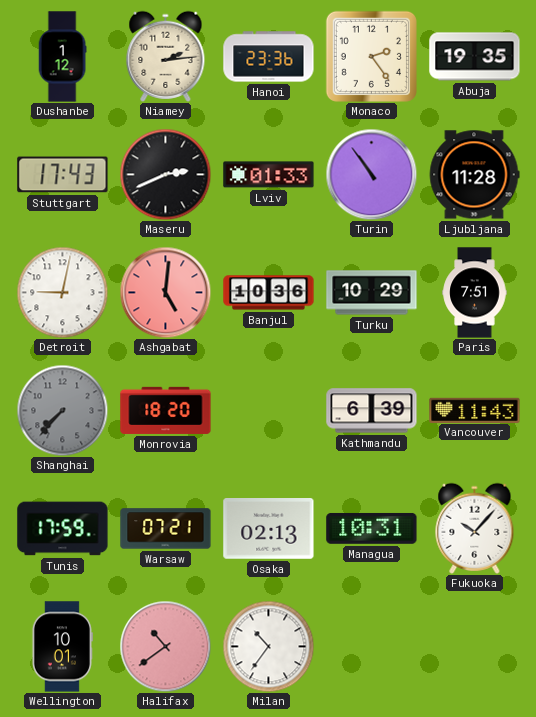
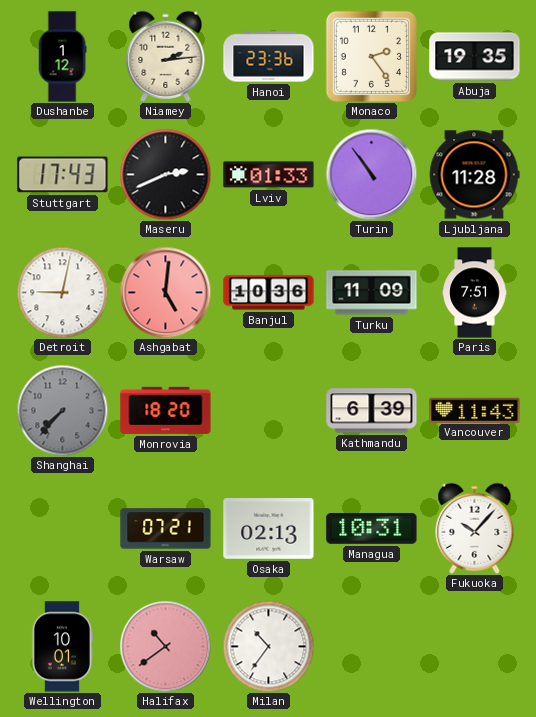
Turku: 10:29 -> 11:09
Tunis: 17:59 -> none
